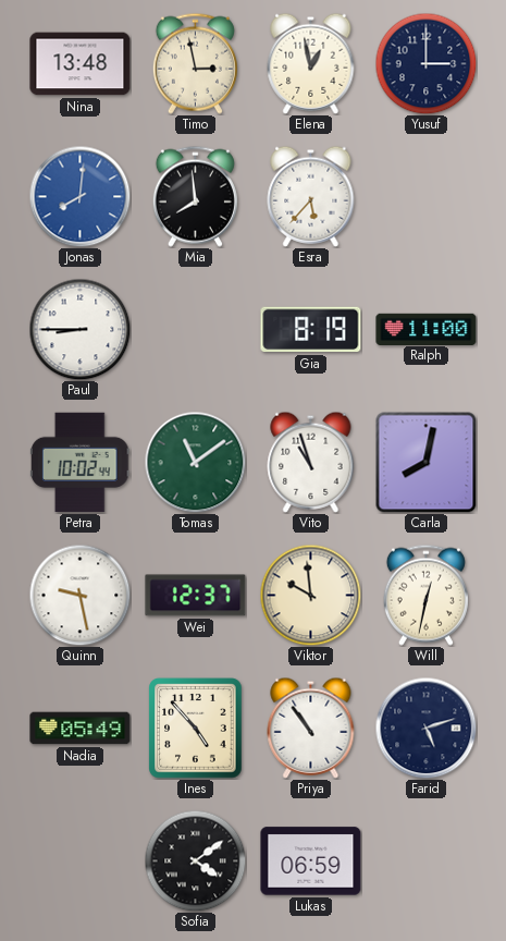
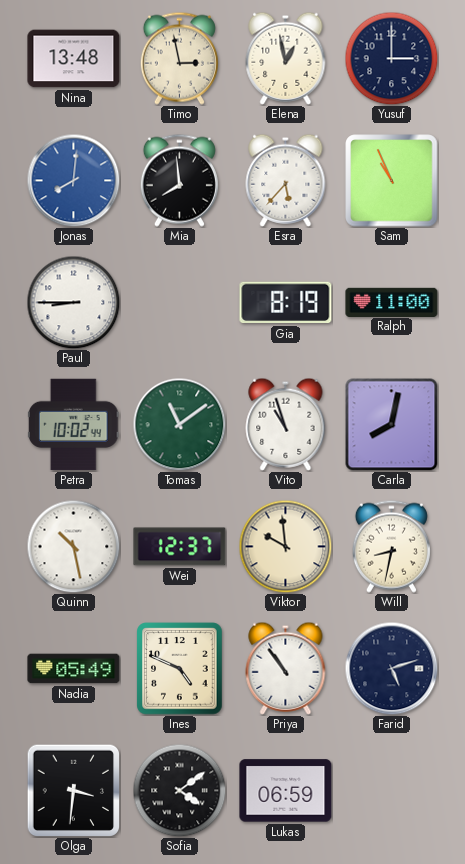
Sam: none -> 10:56
Quinn: 9:28 -> 10:28
Will: 12:32 -> 8:32
Ines: 4:53 -> 4:49
Olga: none -> 3:31
